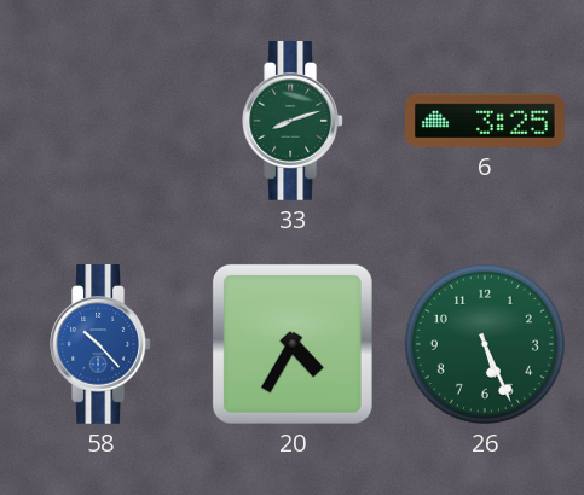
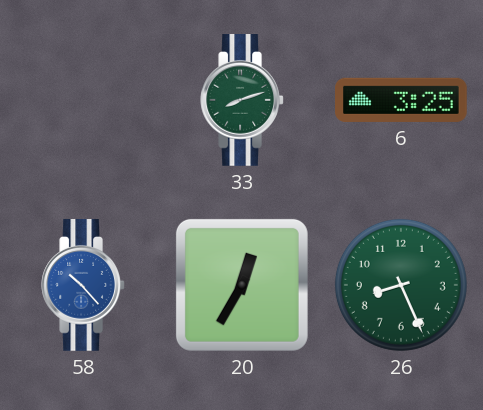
20: 4:35 -> 12:35
26: 5:26 -> 8:26
